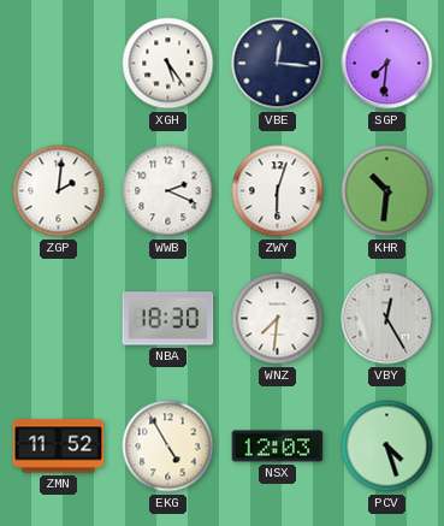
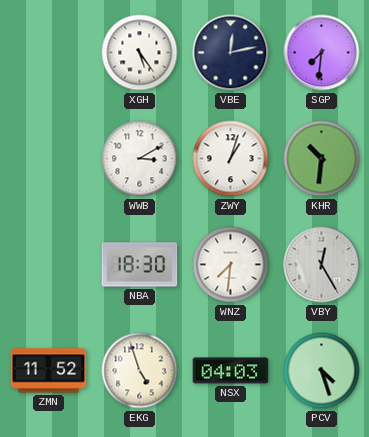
VBE: 12:16 -> 12:13
ZGP: 2:01 -> none
WWB: 2:19 -> 3:10
ZWY: 6:03 -> 1:03
EKG: 4:55 -> 4:57
NSX: 12:03 -> 04:03
